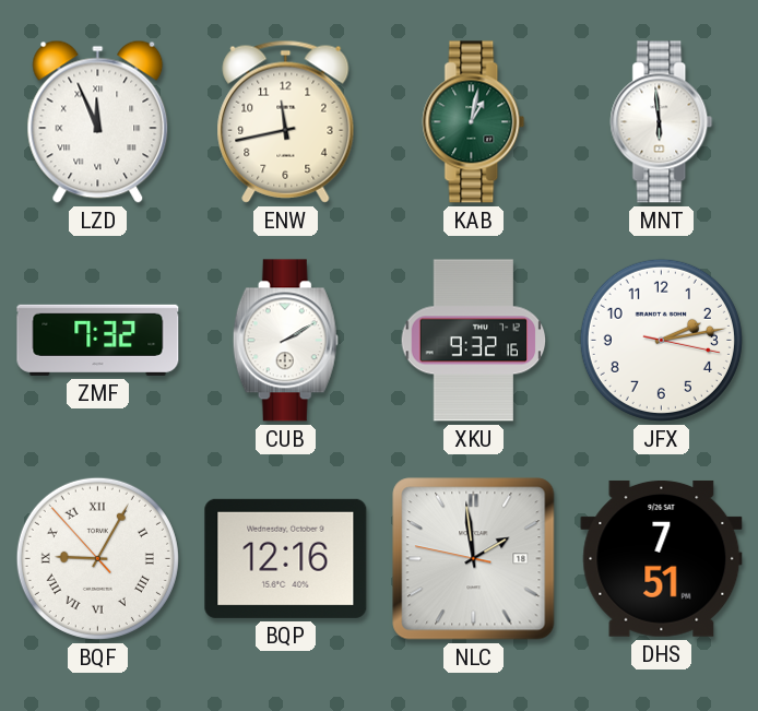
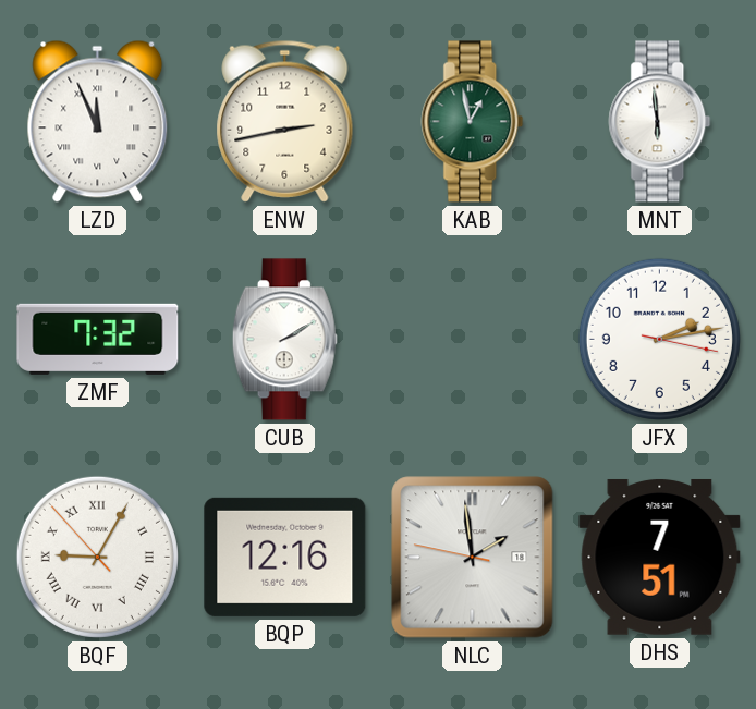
ENW: 11:43 -> 2:43
KAB: 1:02 -> 12:58
XKU: 9:32 -> none
